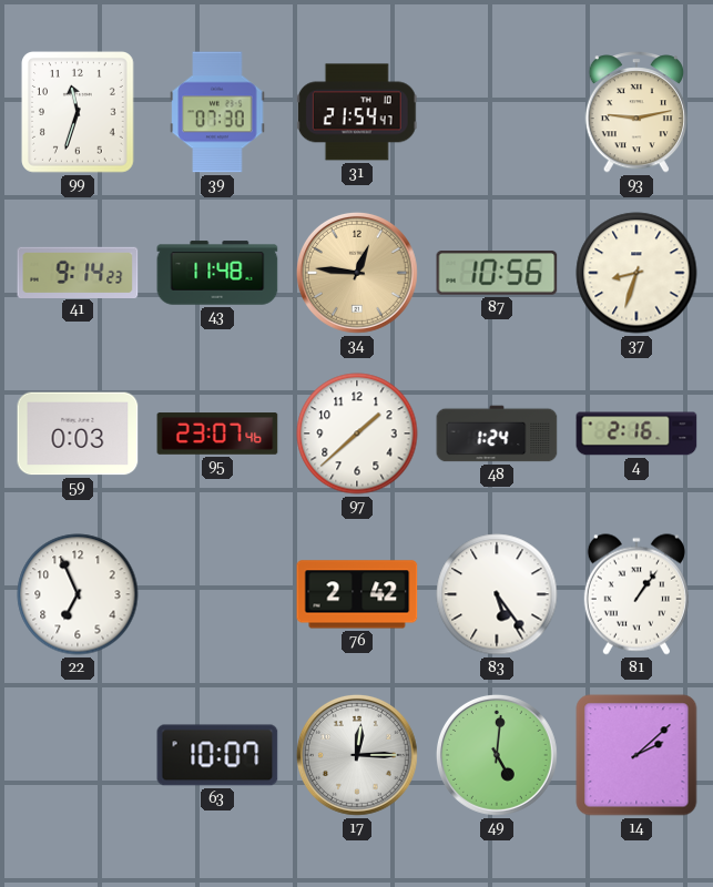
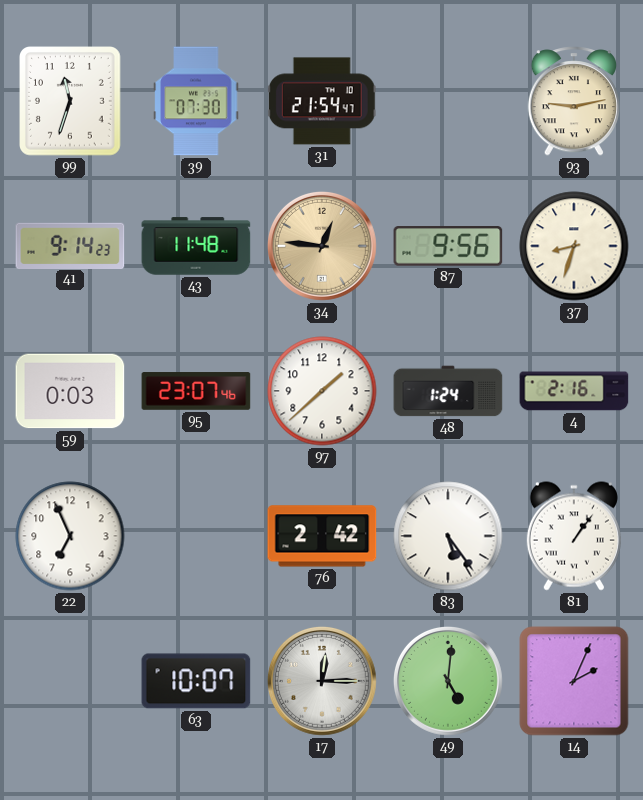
87: 10:56 -> 9:56
14: 2:08 -> 2:04
